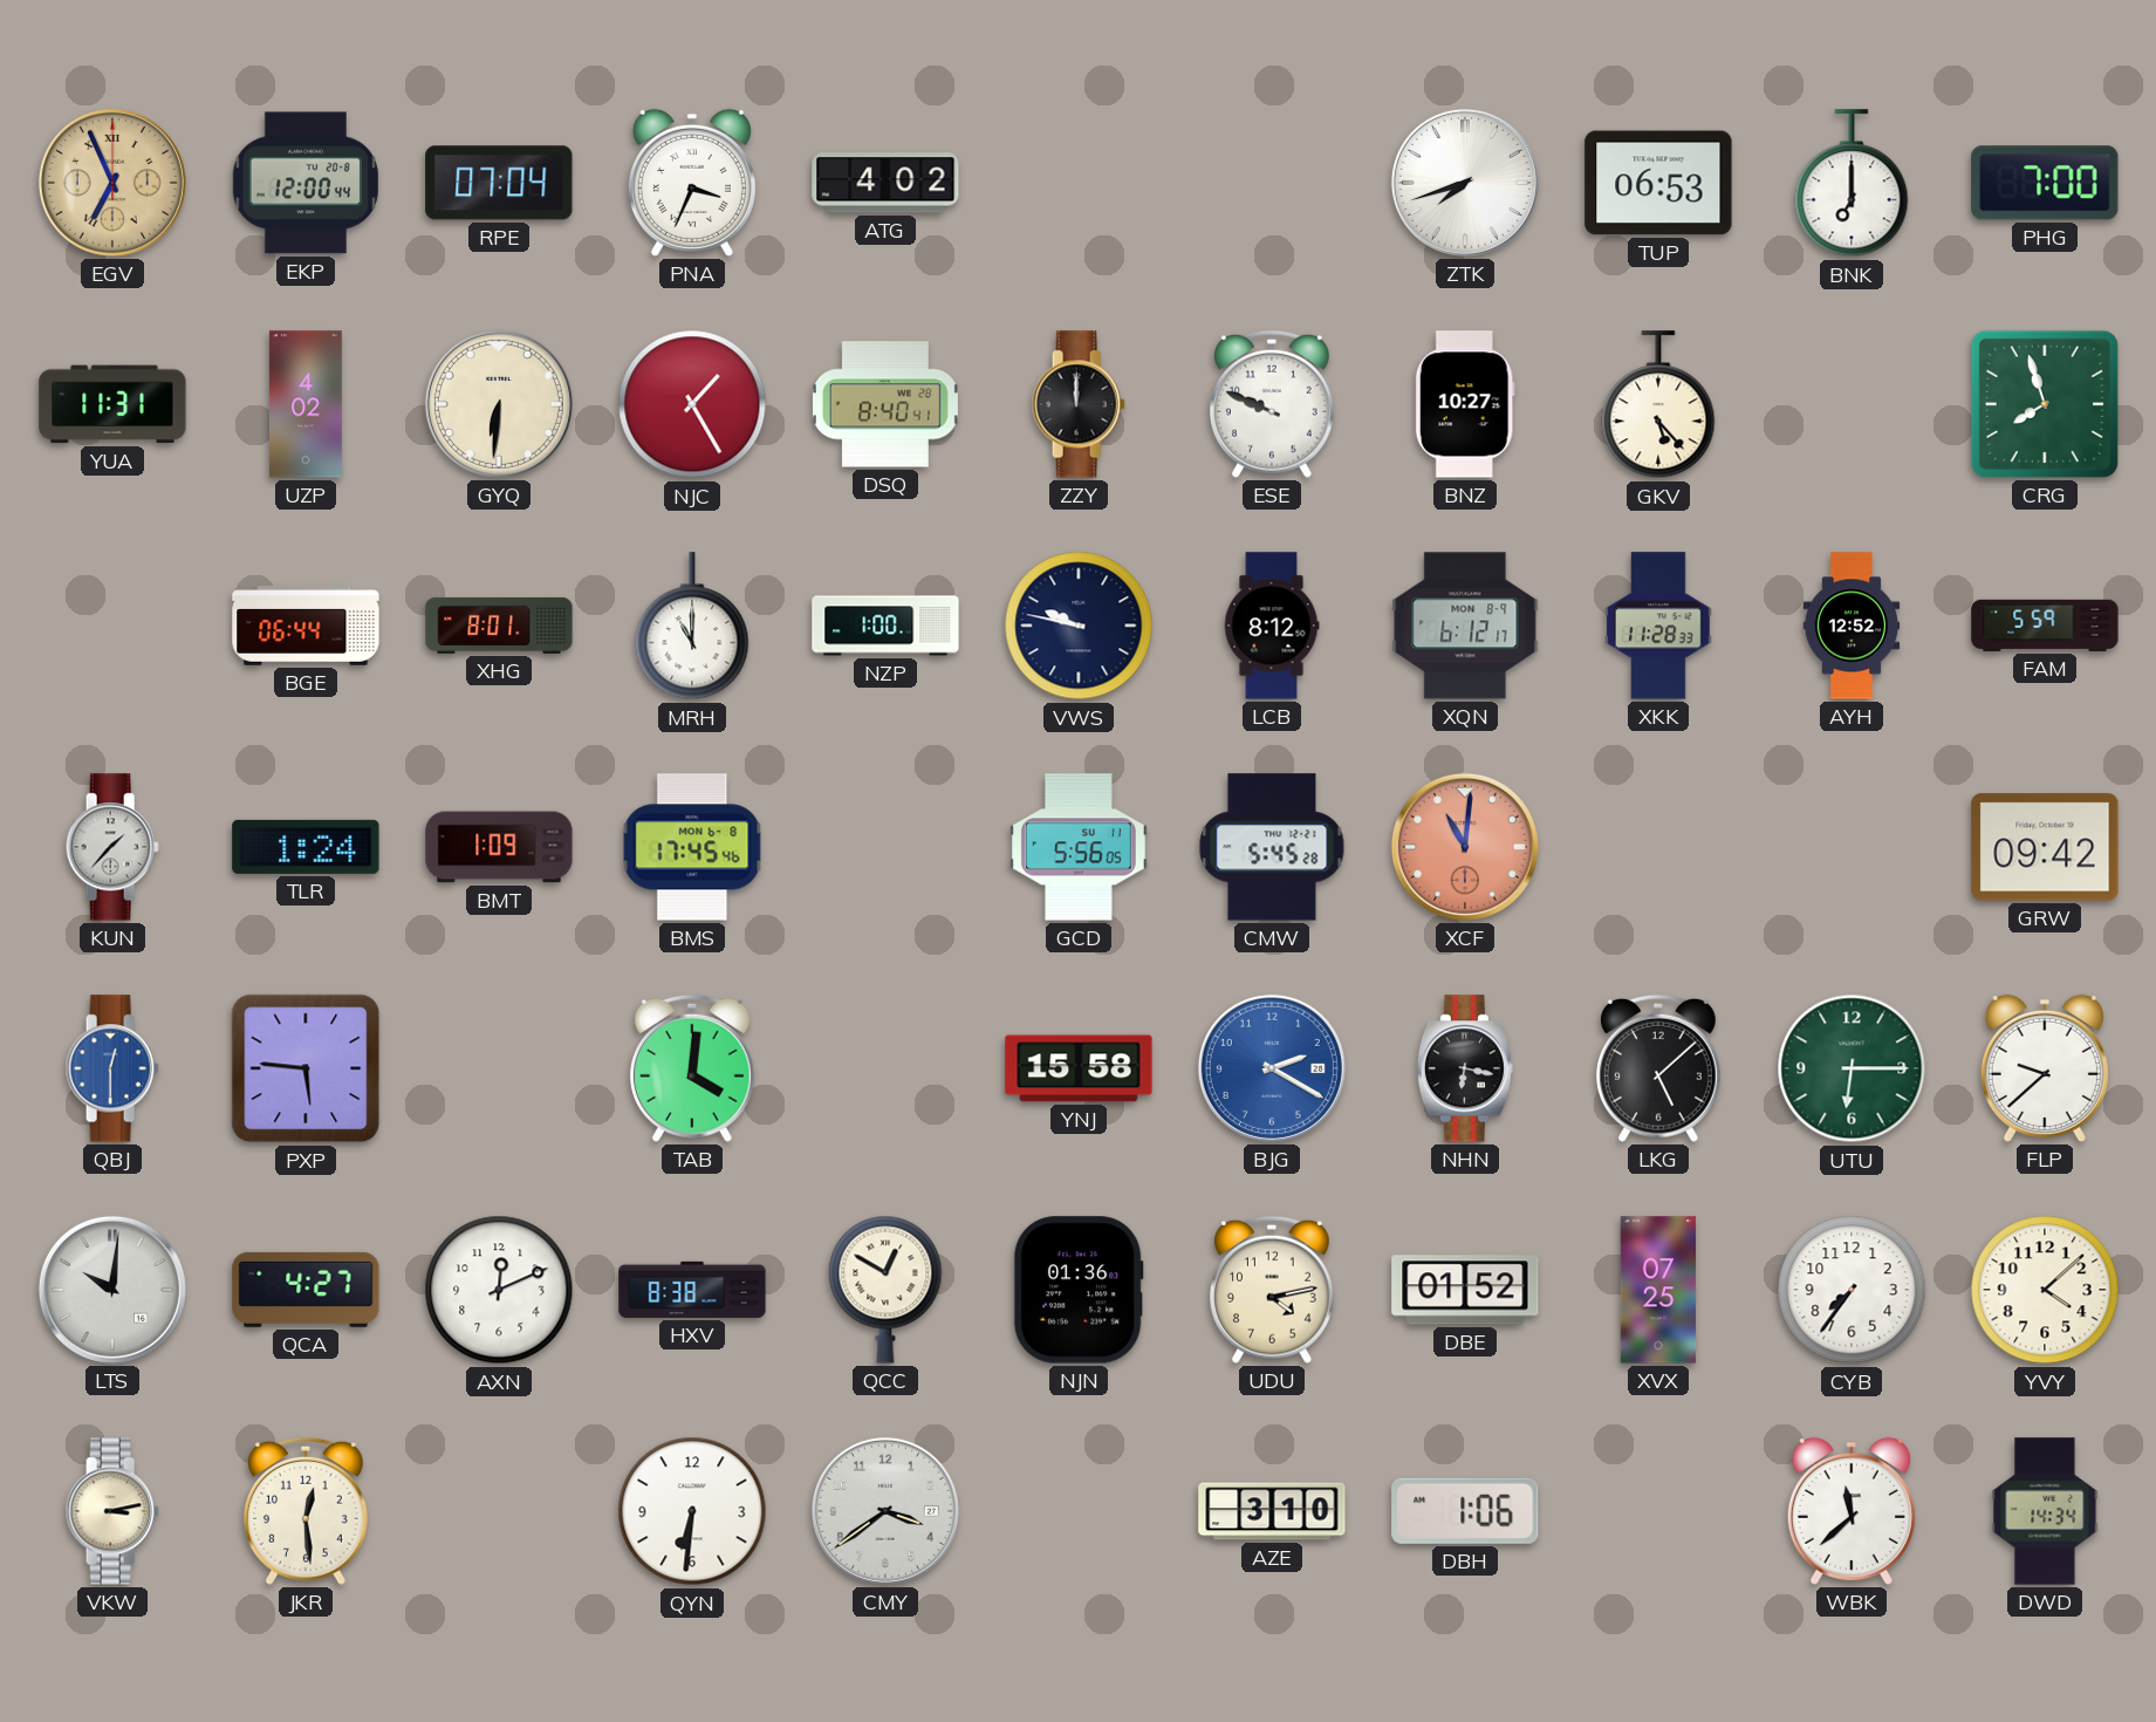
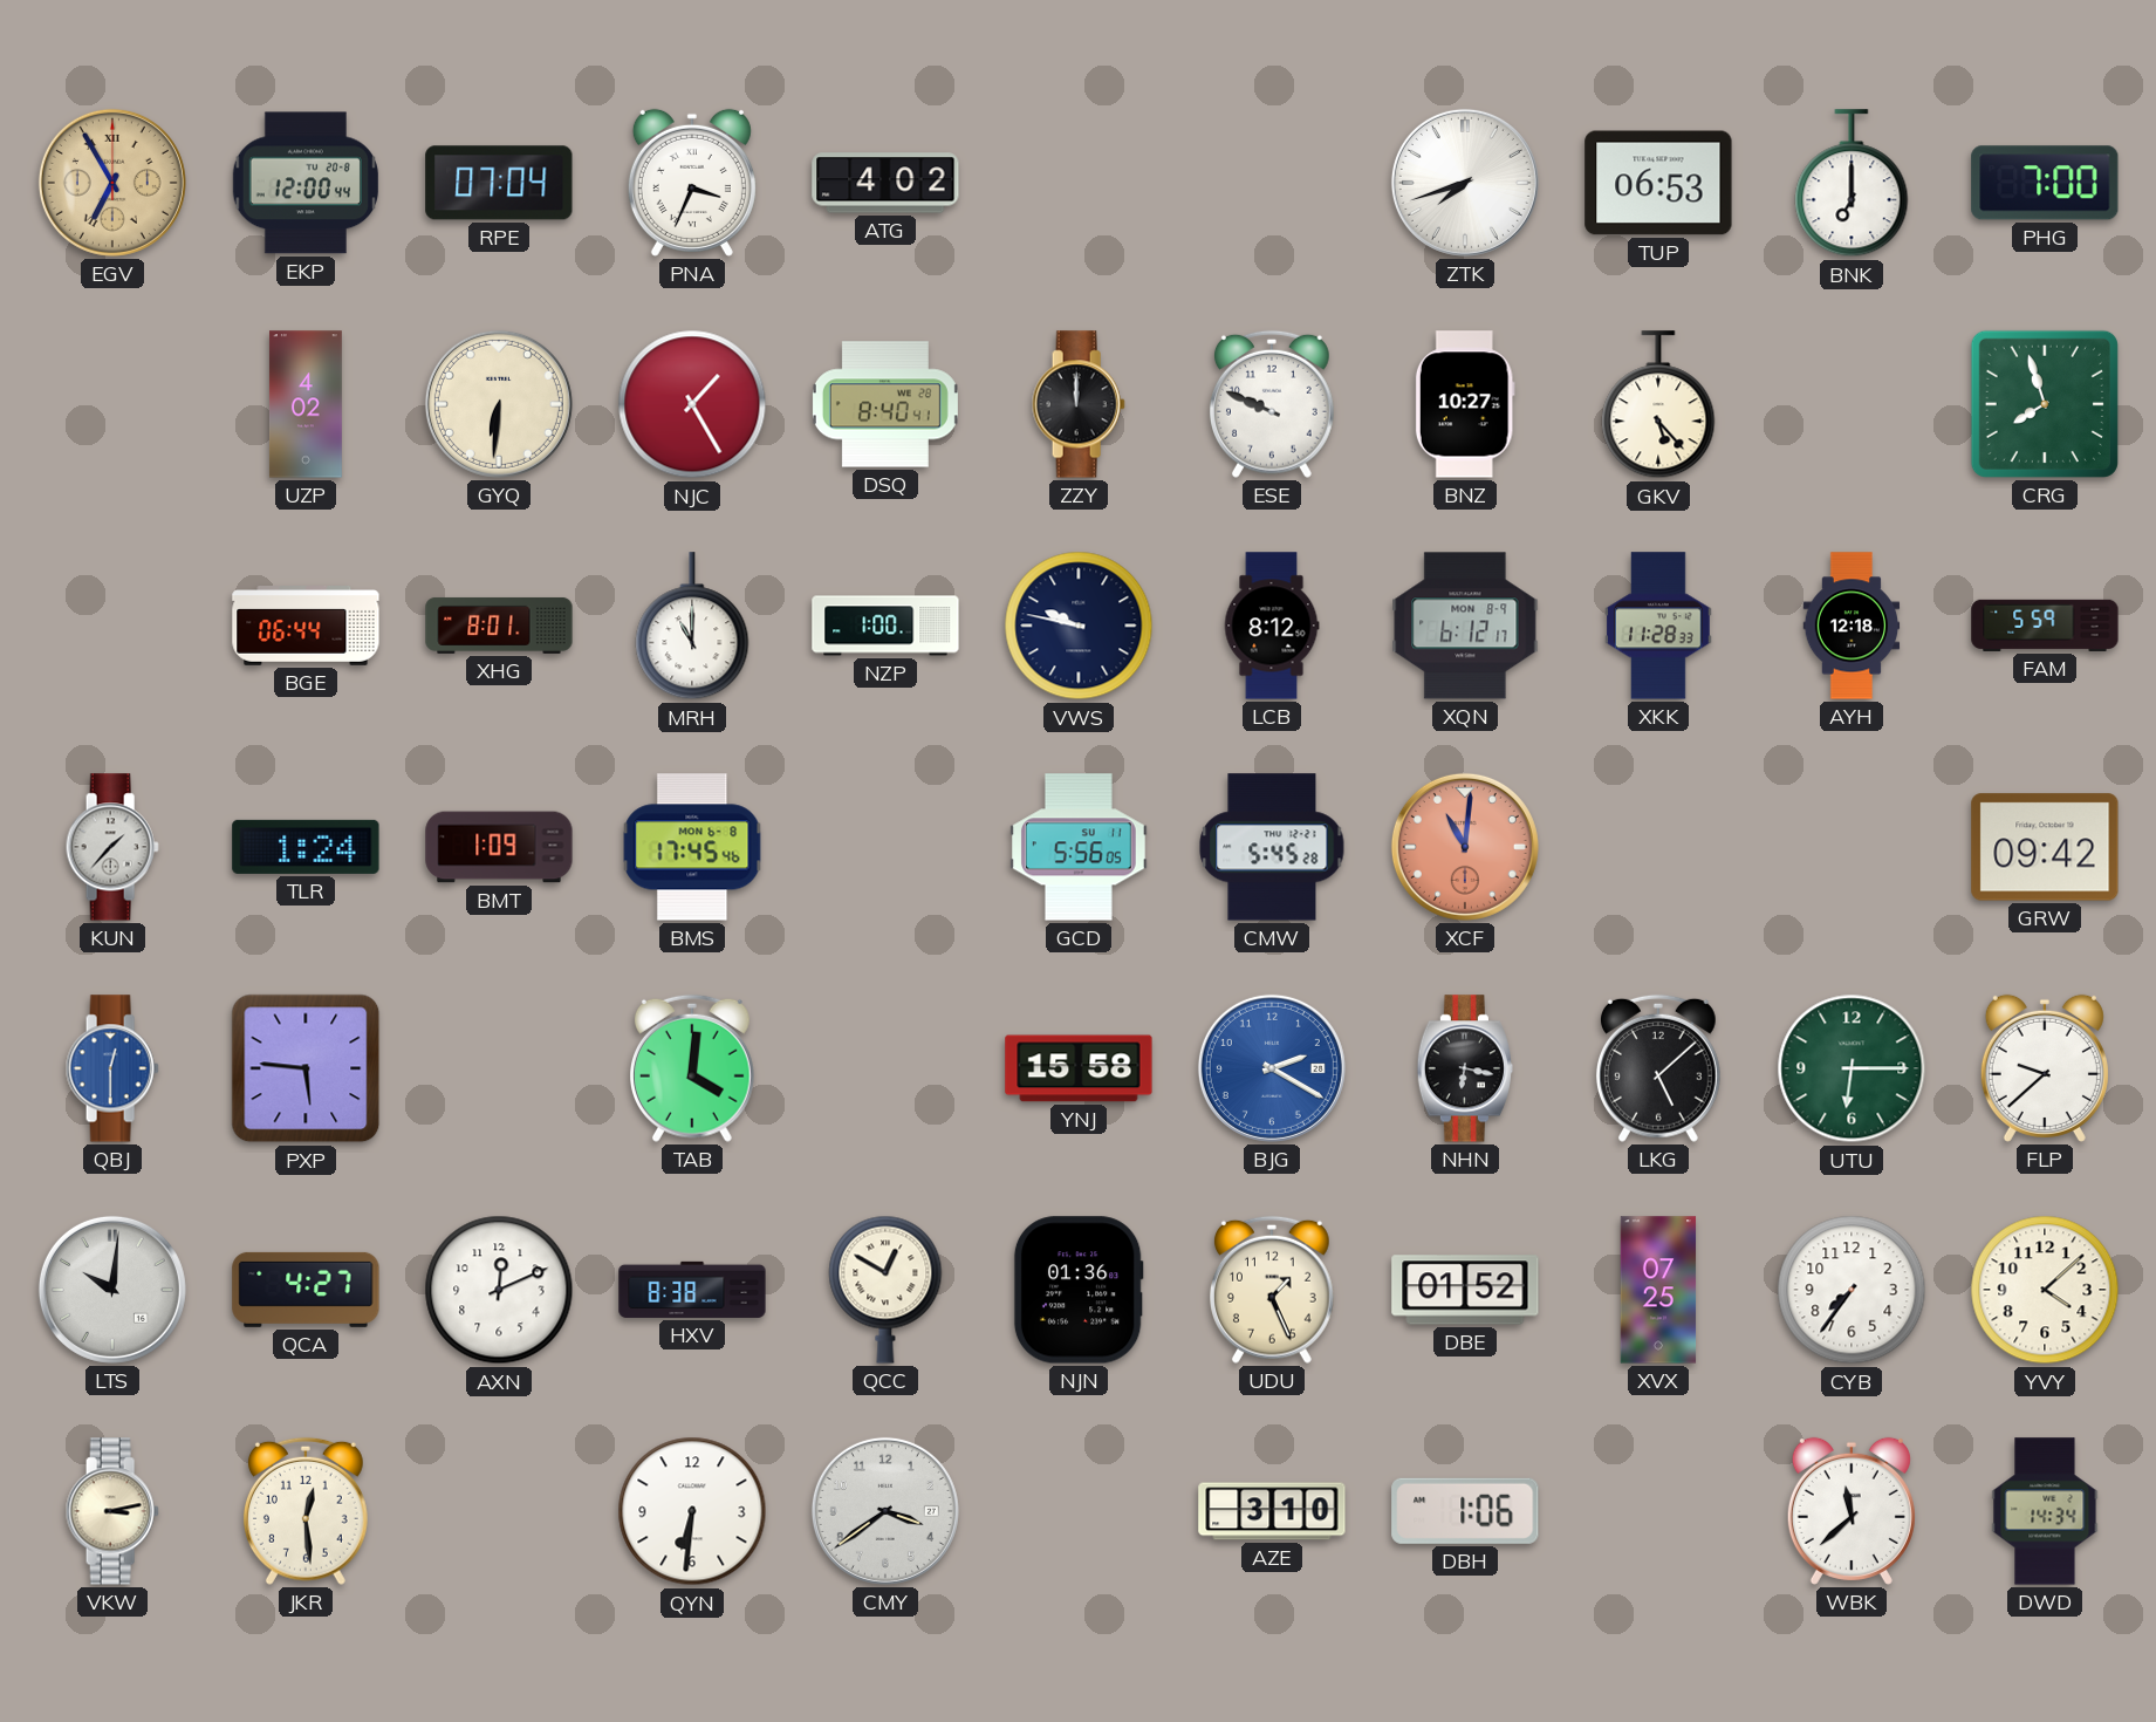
EGV: 6:56 -> 6:55
YUA: 11:31 -> none
AYH: 12:52 -> 12:18
UDU: 4:13 -> 1:26
